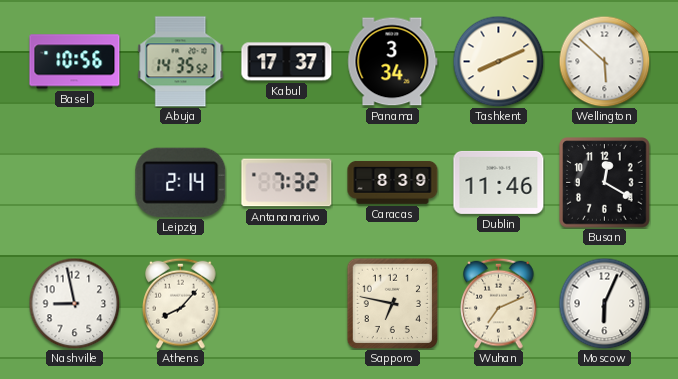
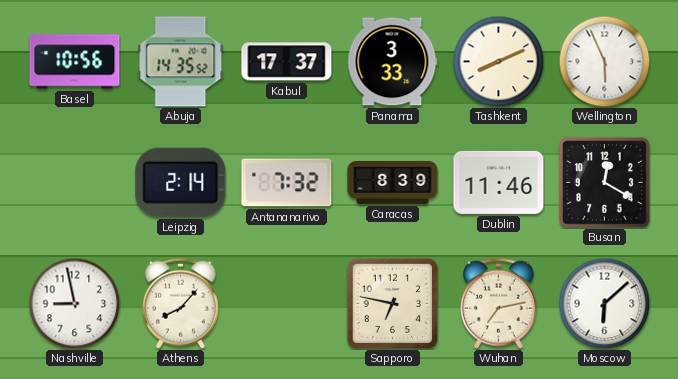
Panama: 3:34 -> 3:33
Wellington: 5:52 -> 5:56
Wuhan: 7:11 -> 7:13
Moscow: 6:04 -> 6:08
